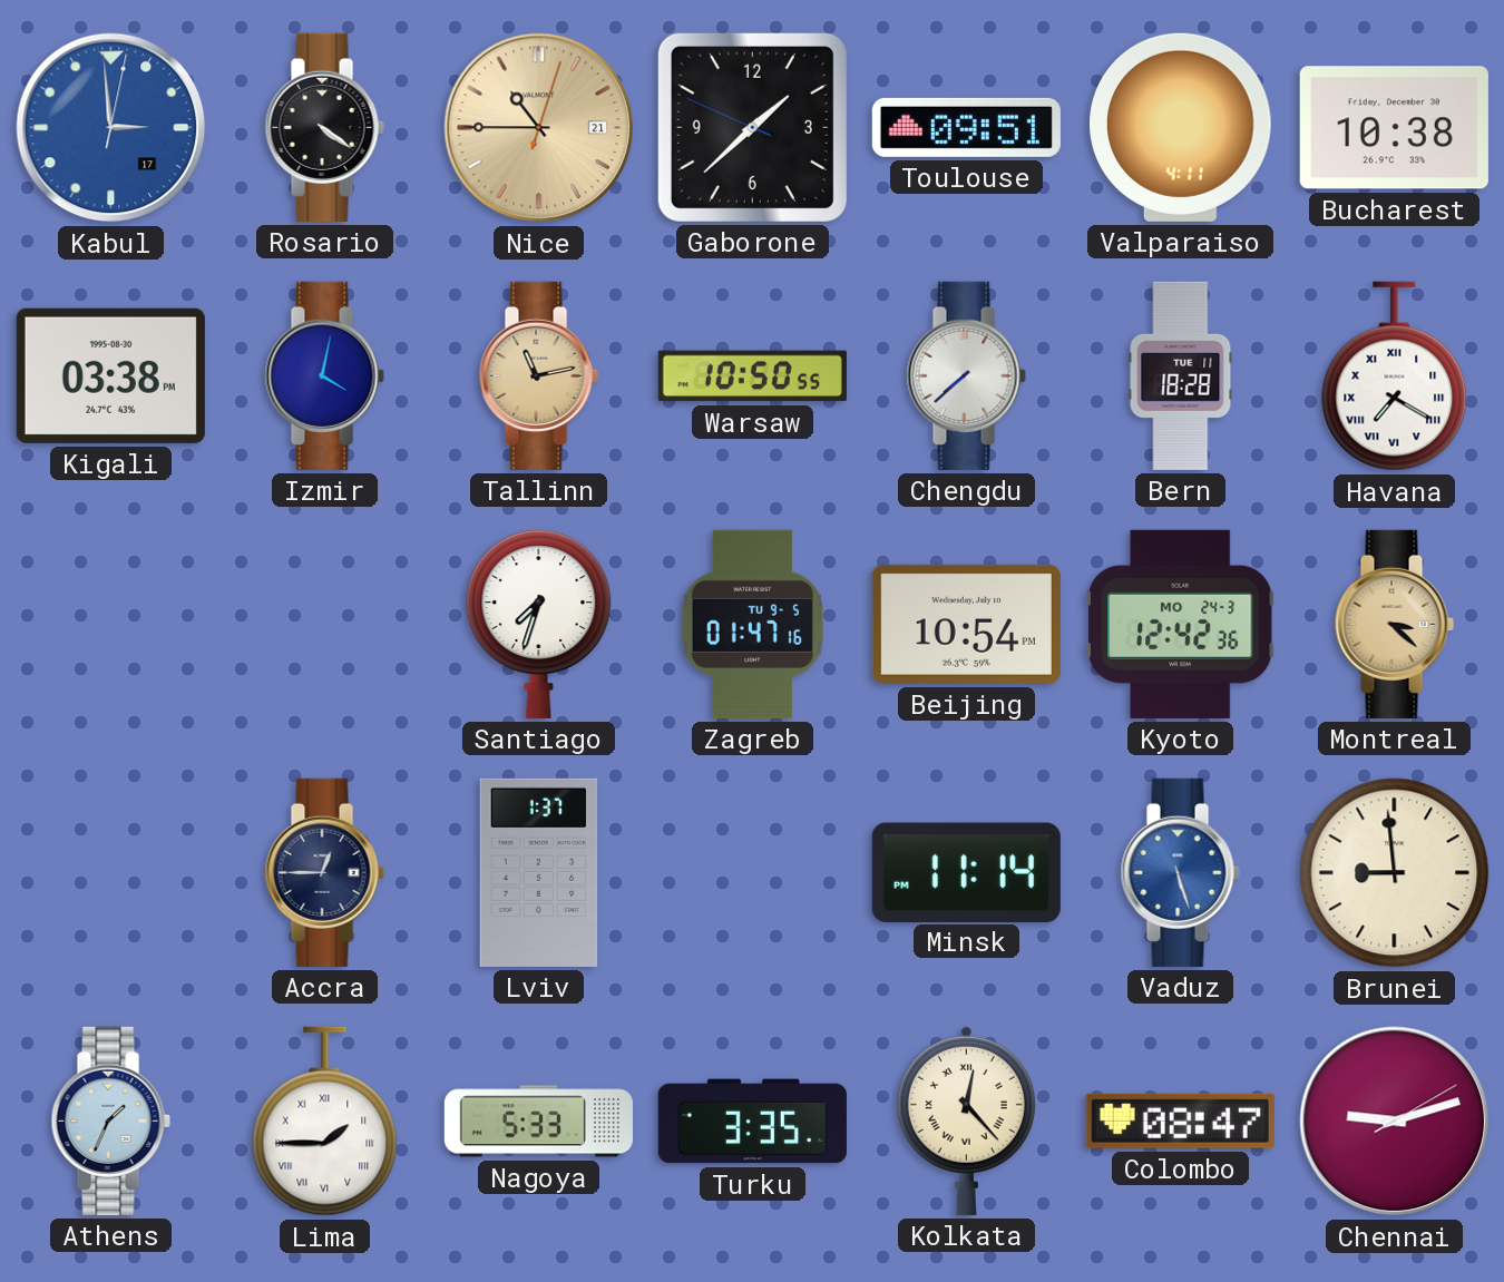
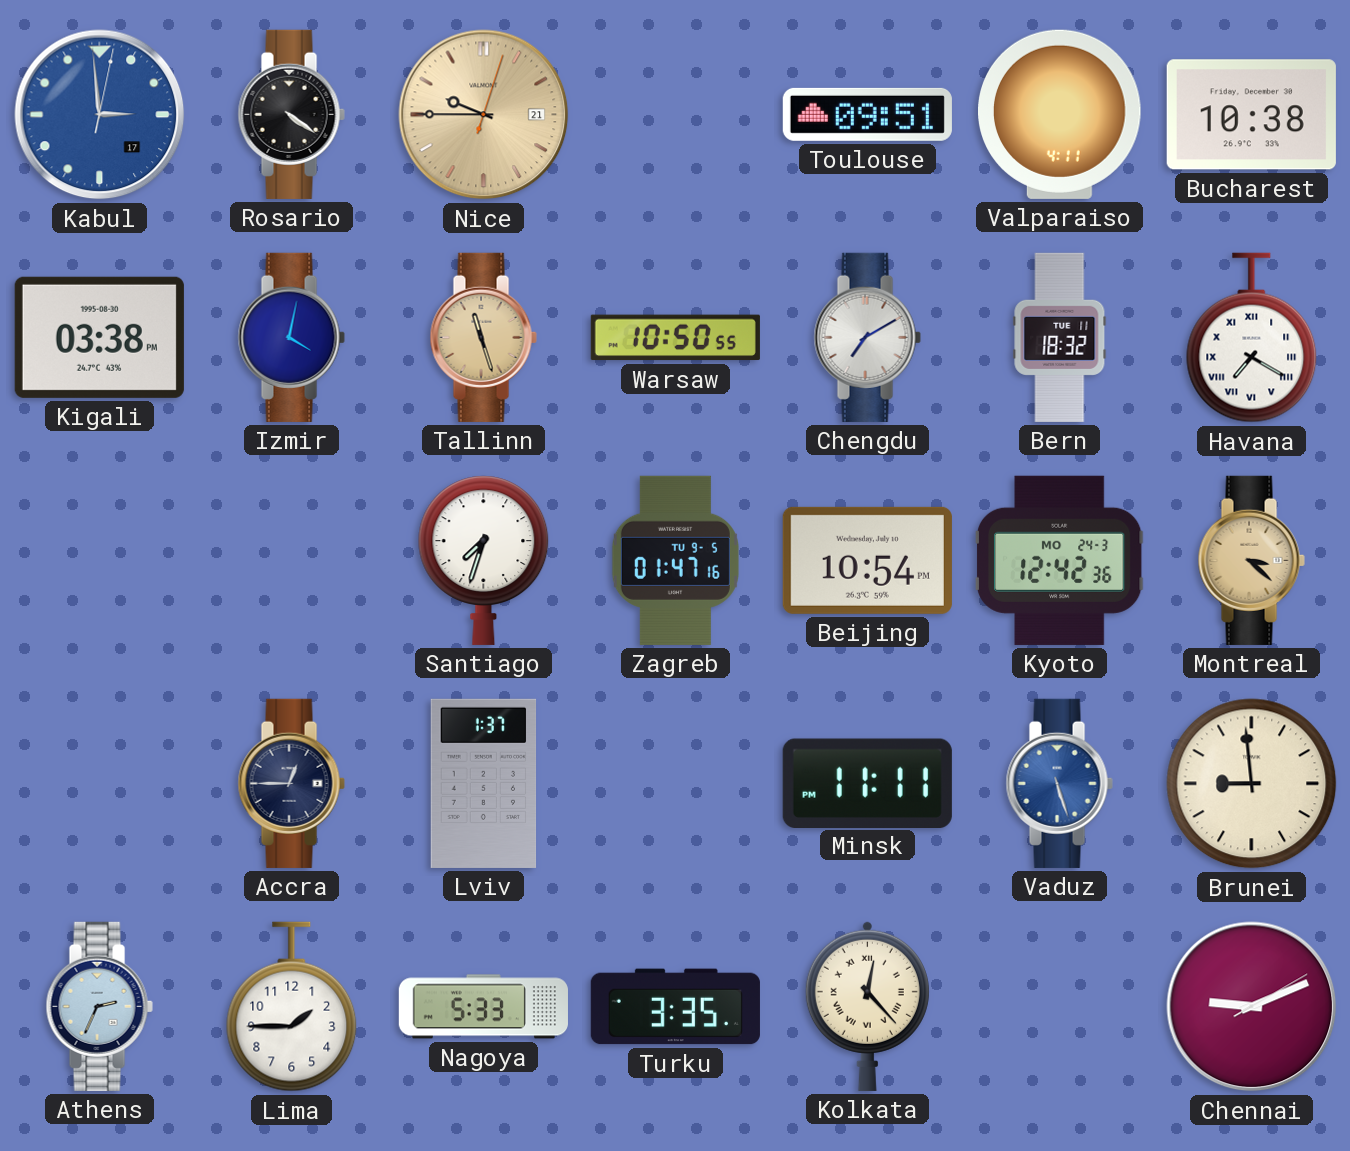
Nice: 10:45 -> 9:45
Gaborone: 1:37 -> none
Tallinn: 11:13 -> 11:27
Chengdu: 7:38 -> 7:10
Bern: 18:28 -> 18:32
Minsk: 11:14 -> 11:11
Athens: 1:34 -> 2:34
Lima numerals: Roman -> Arabic
Colombo: 08:47 -> none
Chennai: 9:12 -> 9:11
